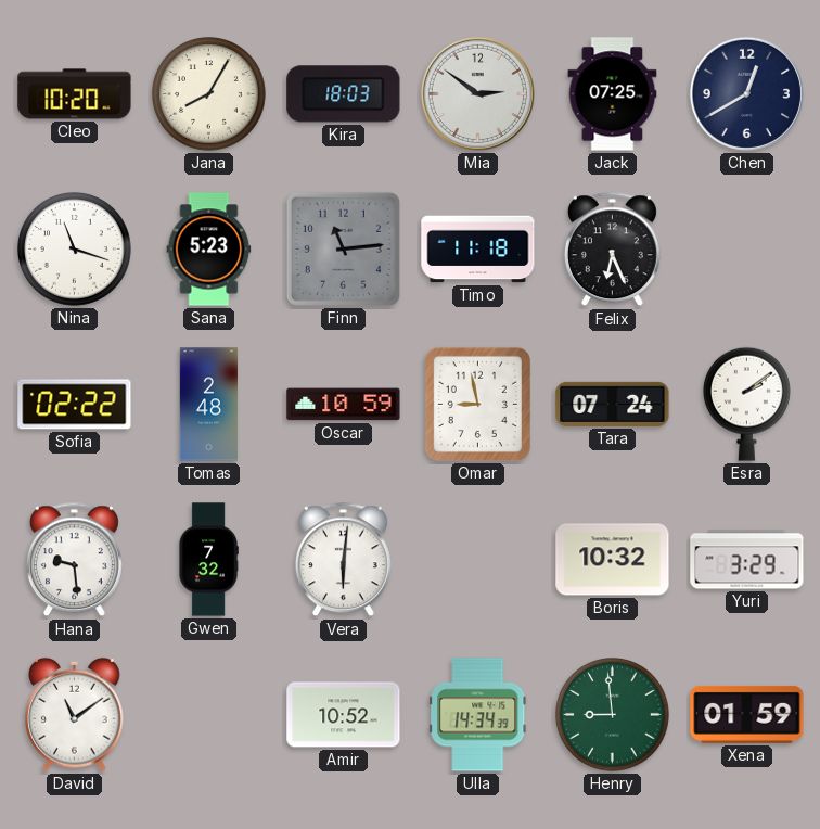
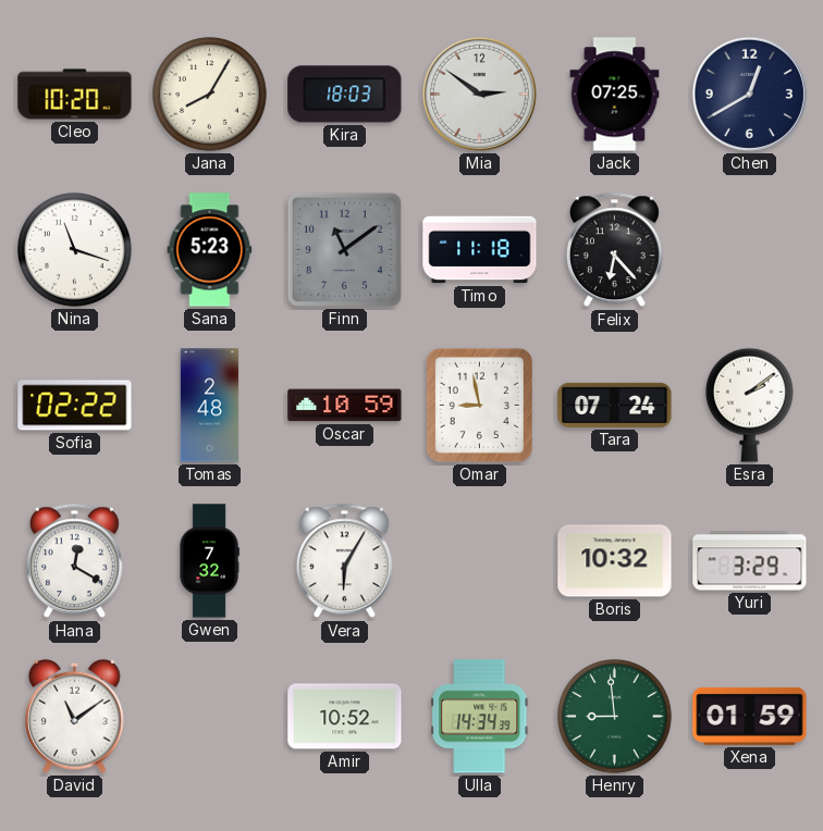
Finn: 11:14 -> 11:09
Felix: 6:26 -> 6:23
Hana: 9:29 -> 12:20
Vera: 6:01 -> 6:05
